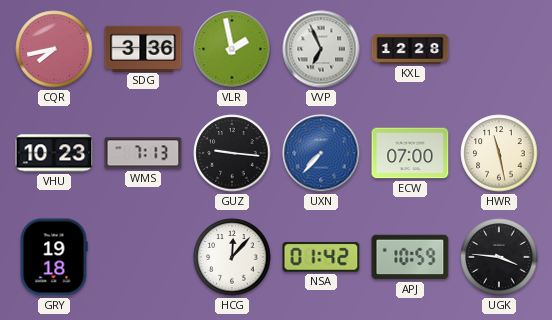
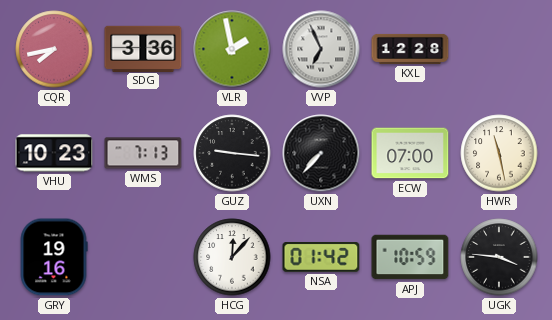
UXN dial: blue -> black
GRY: 19:18 -> 19:16
